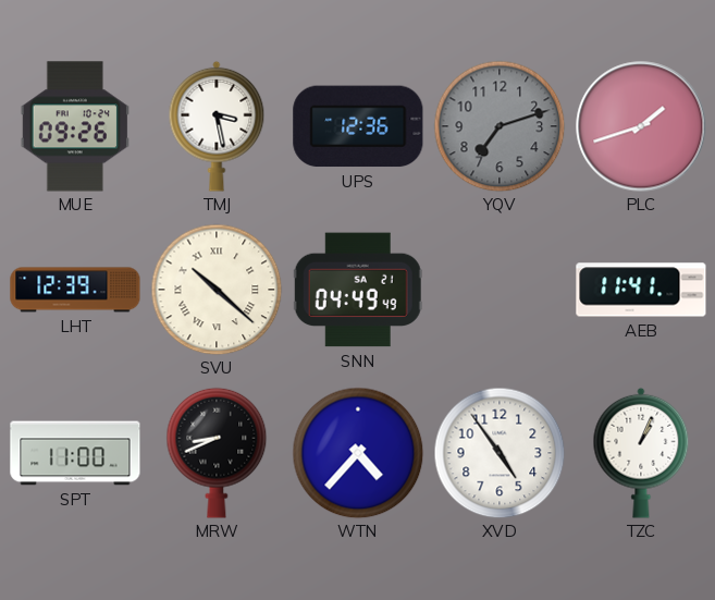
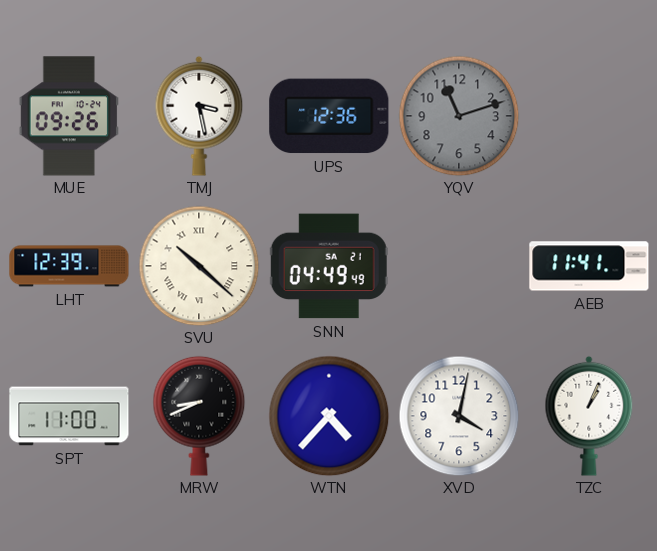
YQV: 7:12 -> 11:12
PLC: 1:42 -> none
XVD: 4:54 -> 4:02
